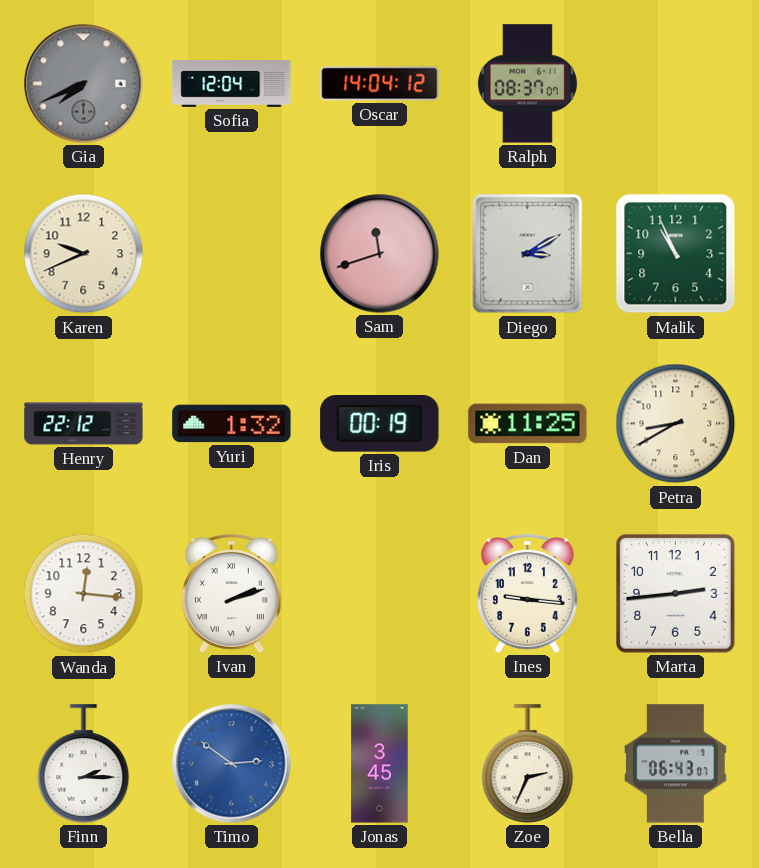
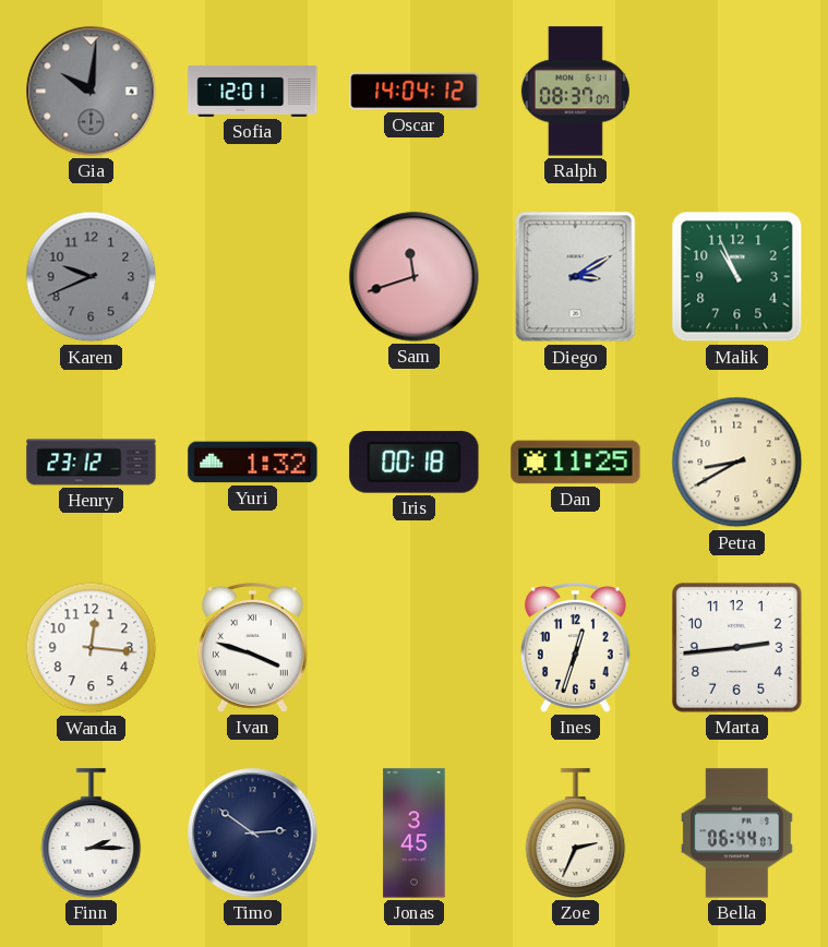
Gia: 7:41 -> 10:01
Sofia: 12:04 -> 12:01
Karen dial: cream -> grey
Henry: 22:12 -> 23:12
Iris: 00:19 -> 00:18
Ivan: 2:12 -> 3:48
Ines: 9:16 -> 12:33
Timo dial: blue -> navy
Bella: 06:43 -> 06:44
